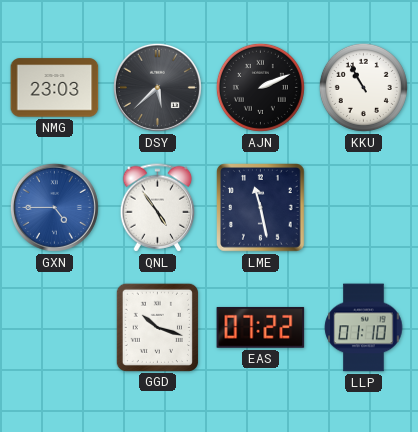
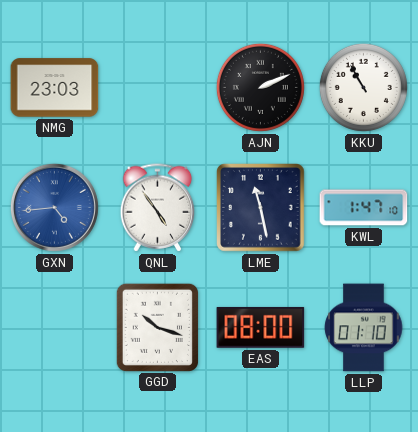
DSY: 5:38 -> none
GXN: 4:45 -> 4:44
KWL: none -> 1:47
EAS: 07:22 -> 08:00
